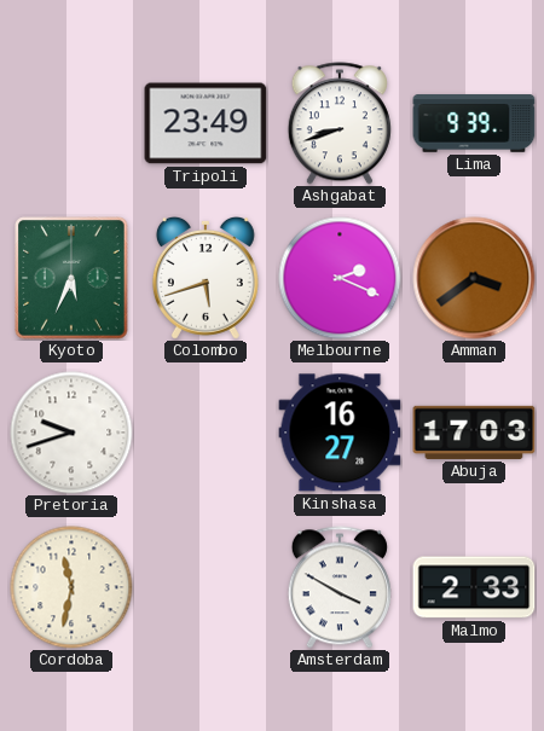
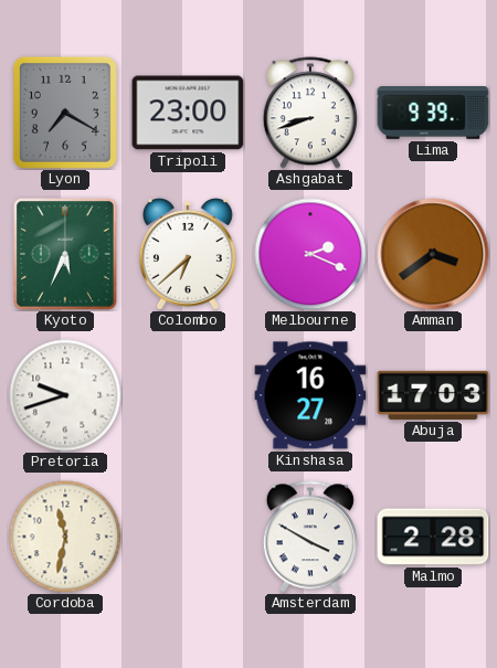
Lyon: none -> 7:20
Tripoli: 23:49 -> 23:00
Colombo: 5:42 -> 6:38
Malmo: 2:33 -> 2:28
